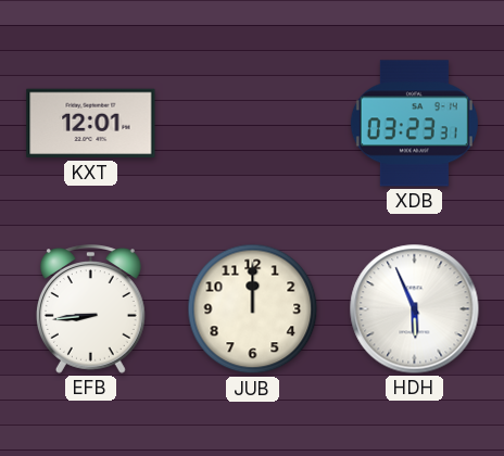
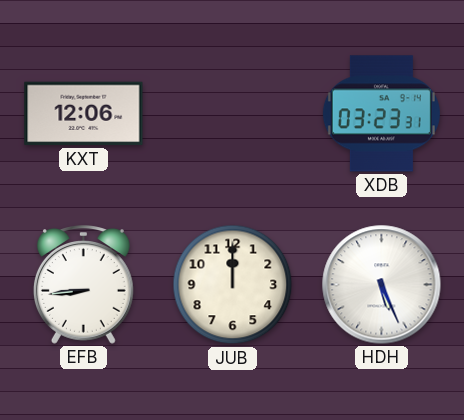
KXT: 12:01 -> 12:06
HDH: 5:56 -> 5:26
